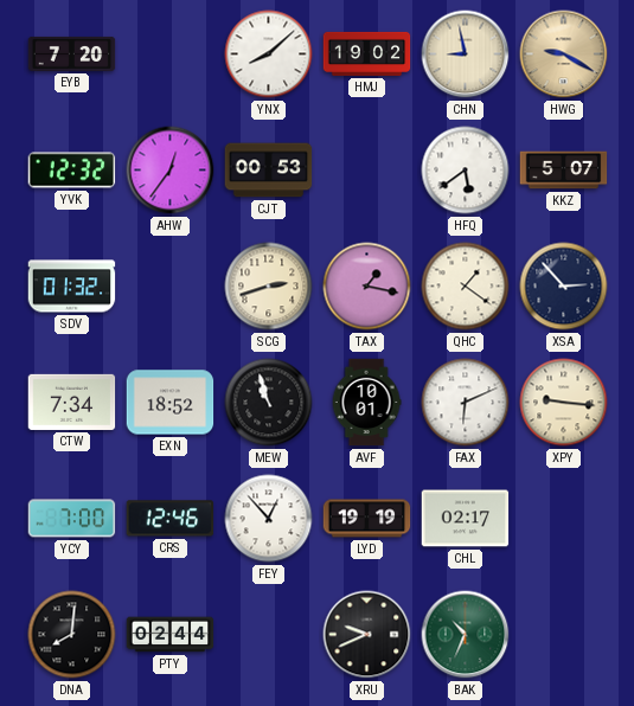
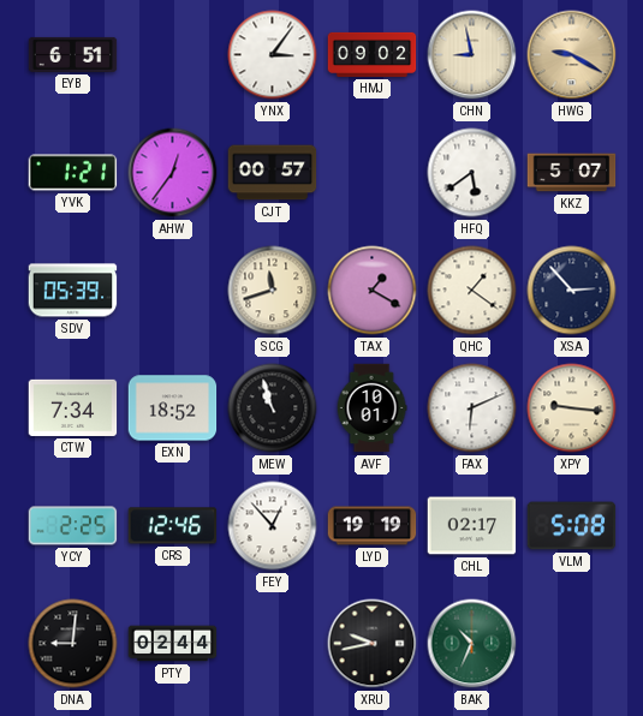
EYB: 7:20 -> 6:51
YNX: 8:08 -> 3:06
HMJ: 19:02 -> 09:02
YVK: 12:32 -> 1:21
CJT: 00:53 -> 00:57
SDV: 01:32 -> 05:39
SCG: 2:42 -> 11:42
TAX: 1:17 -> 1:20
YCY: 7:00 -> 2:25
VLM: none -> 5:08
DNA: 8:01 -> 9:01
XRU: 9:41 -> 9:43
